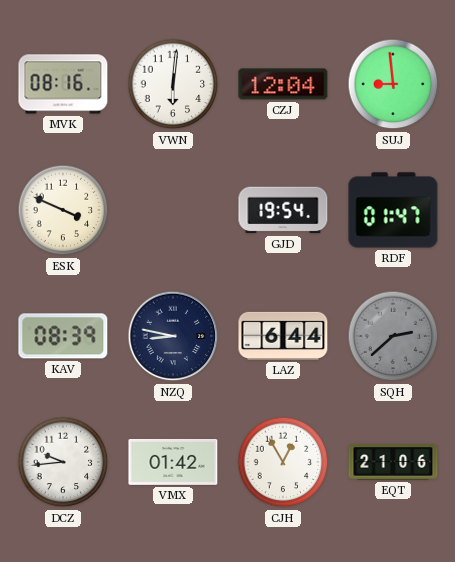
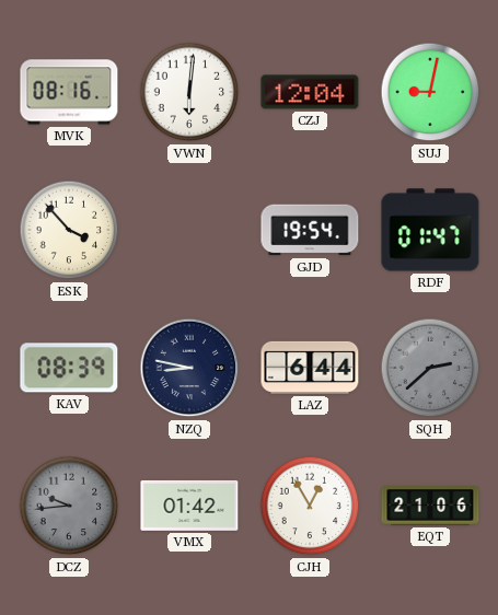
SUJ: 8:59 -> 9:02
ESK: 3:49 -> 3:53
DCZ dial: white -> grey
